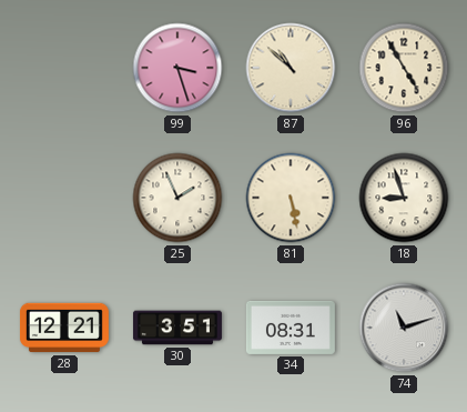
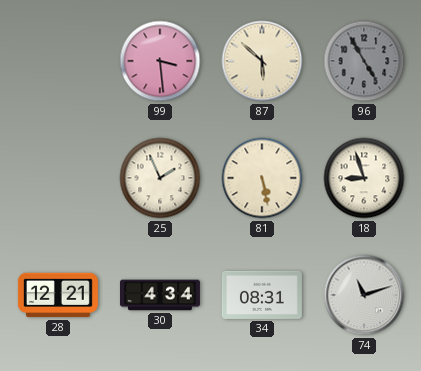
99: 3:27 -> 3:29
87: 10:52 -> 5:52
96 dial: cream -> grey
30: 3:51 -> 4:34
